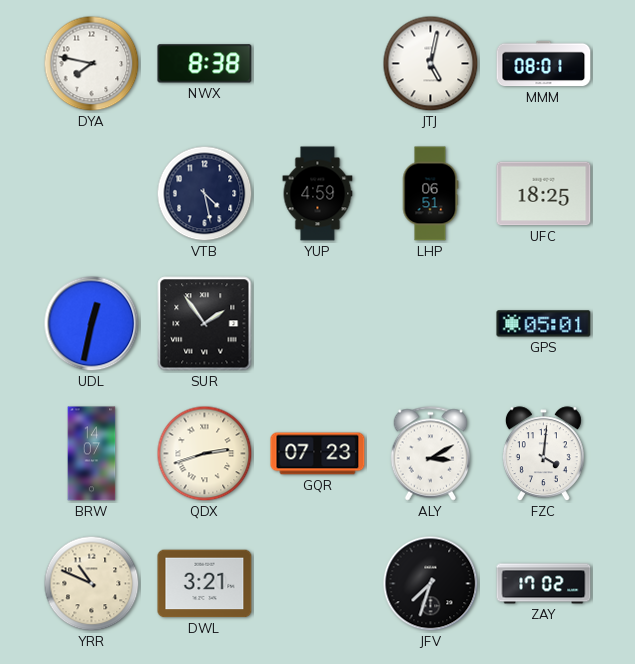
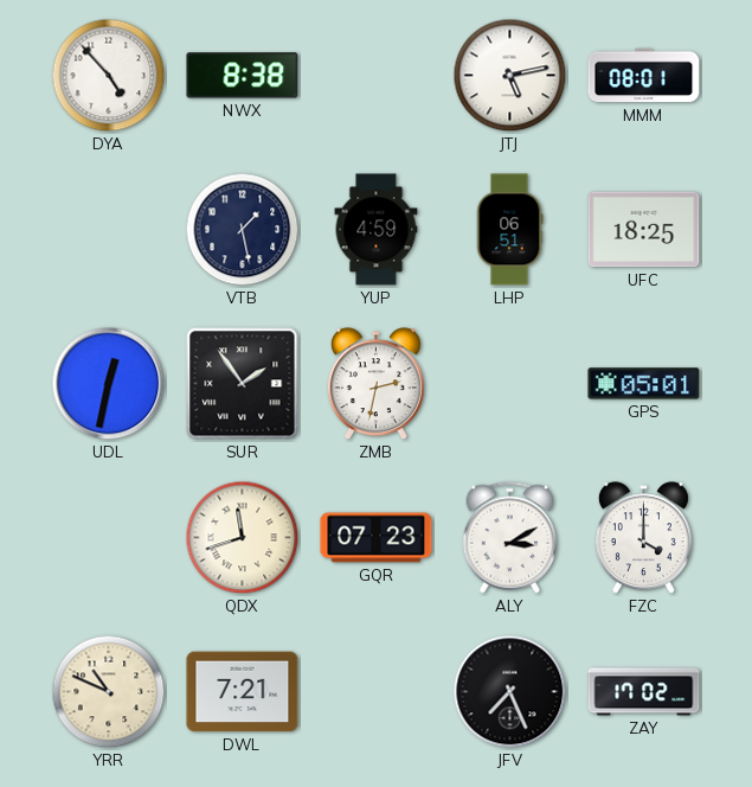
DYA: 7:47 -> 4:53
JTJ: 5:02 -> 5:13
VTB: 4:28 -> 1:28
ZMB: none -> 2:32
BRW: 14:07 -> none
QDX: 2:42 -> 11:42
FZC: 4:01 -> 4:00
DWL: 3:21 -> 7:21
JFV: 7:33 -> 7:26
